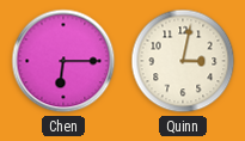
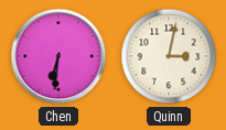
Chen: 6:15 -> 6:31
